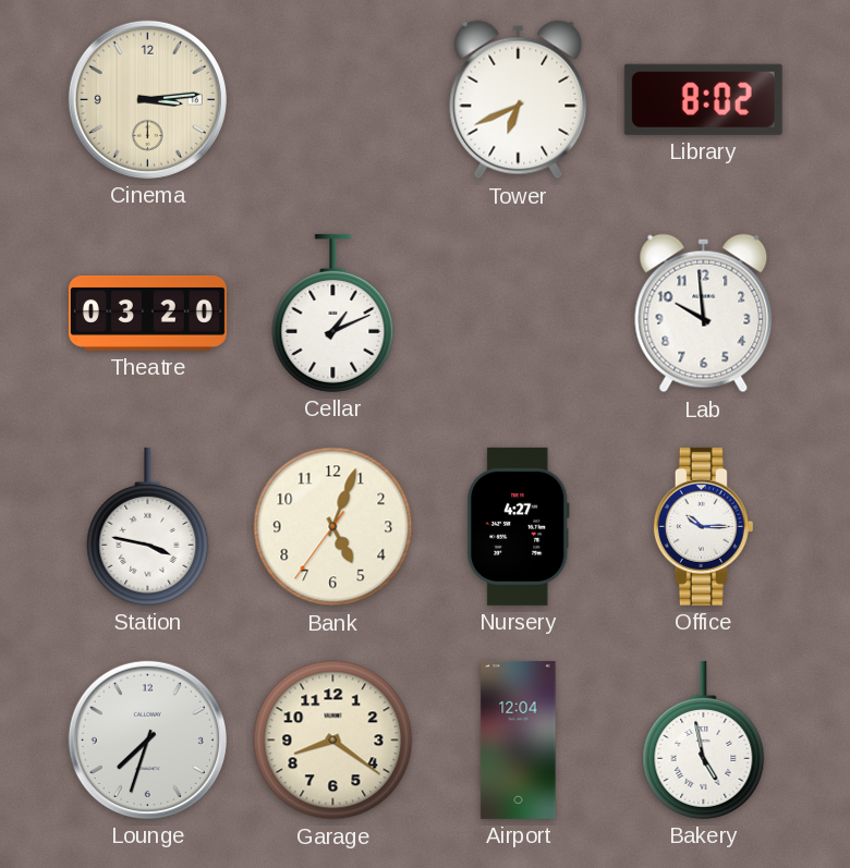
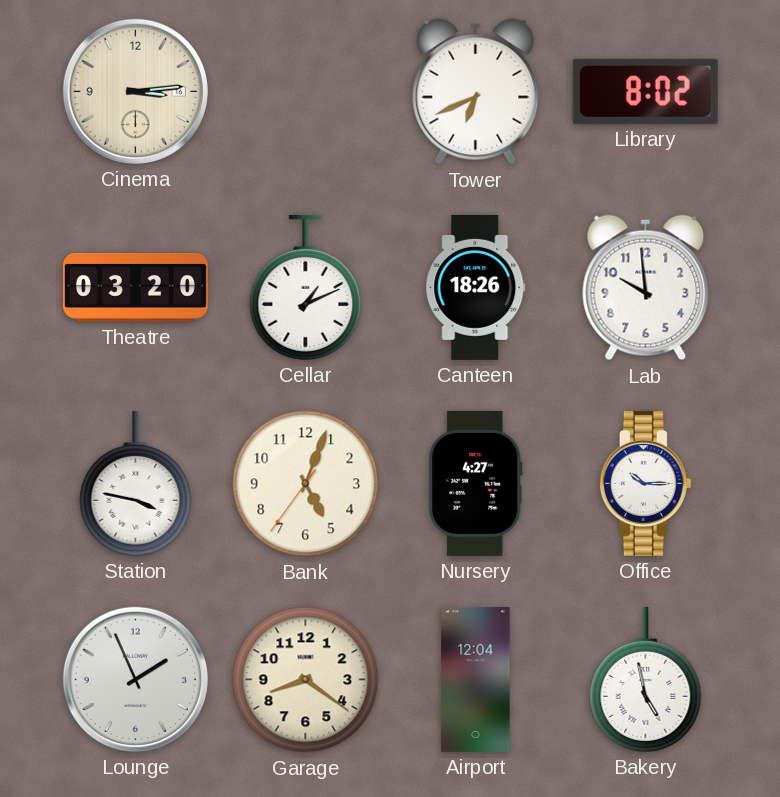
Canteen: none -> 18:26
Lounge: 7:33 -> 1:56
